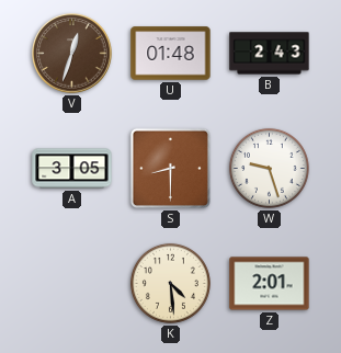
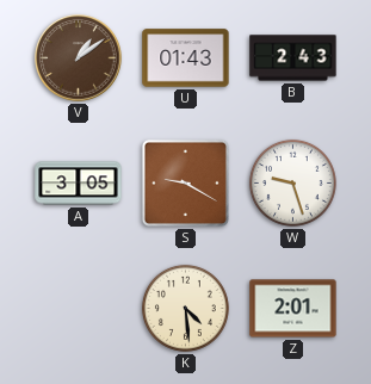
V: 12:33 -> 1:09
U: 01:48 -> 01:43
S: 8:30 -> 9:20
